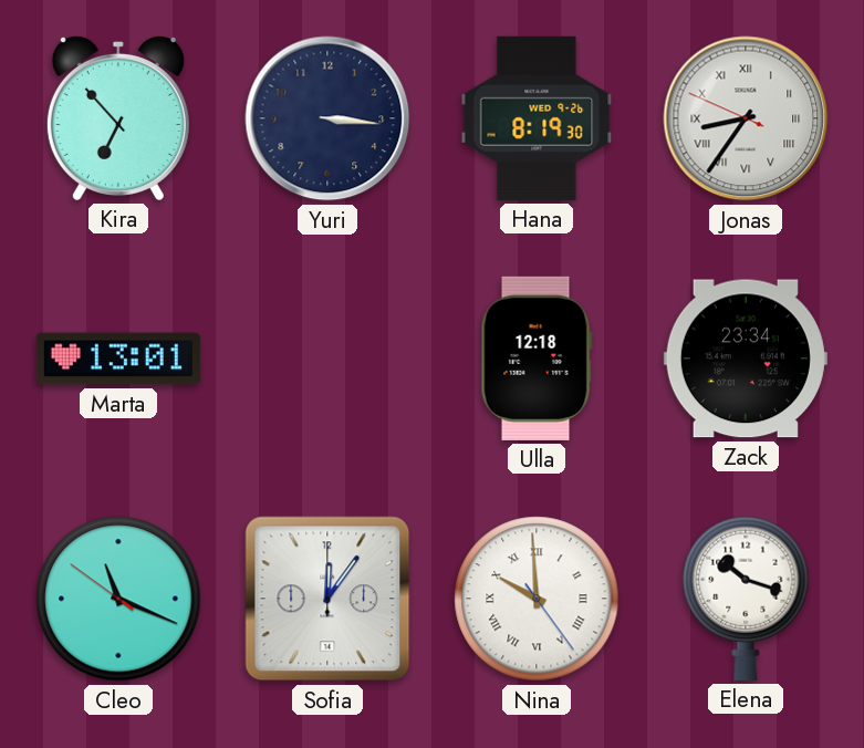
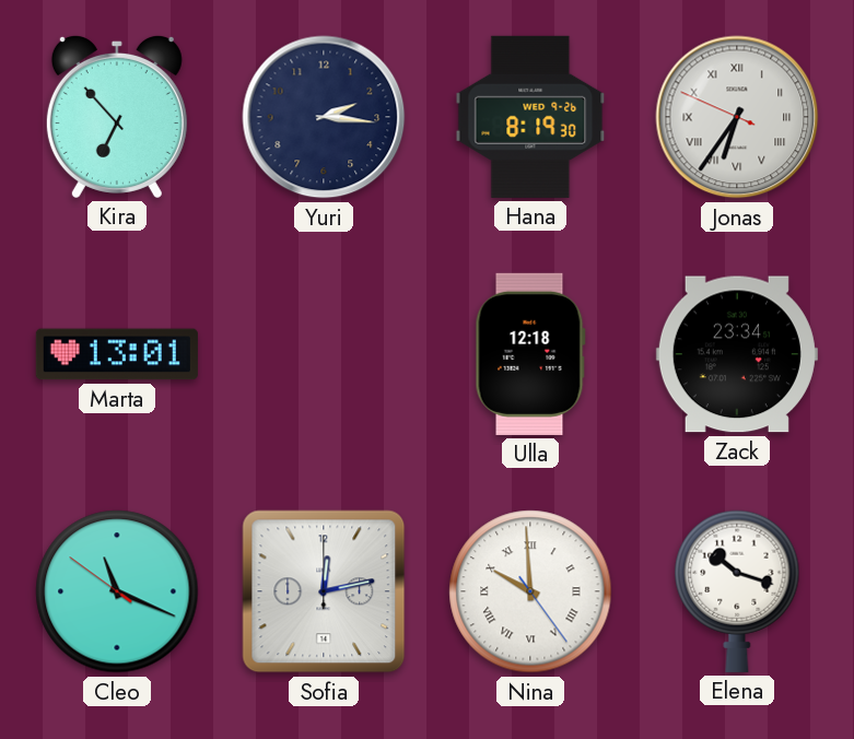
Yuri: 3:16 -> 2:16
Jonas: 8:35 -> 6:35
Sofia: 12:06 -> 12:13
